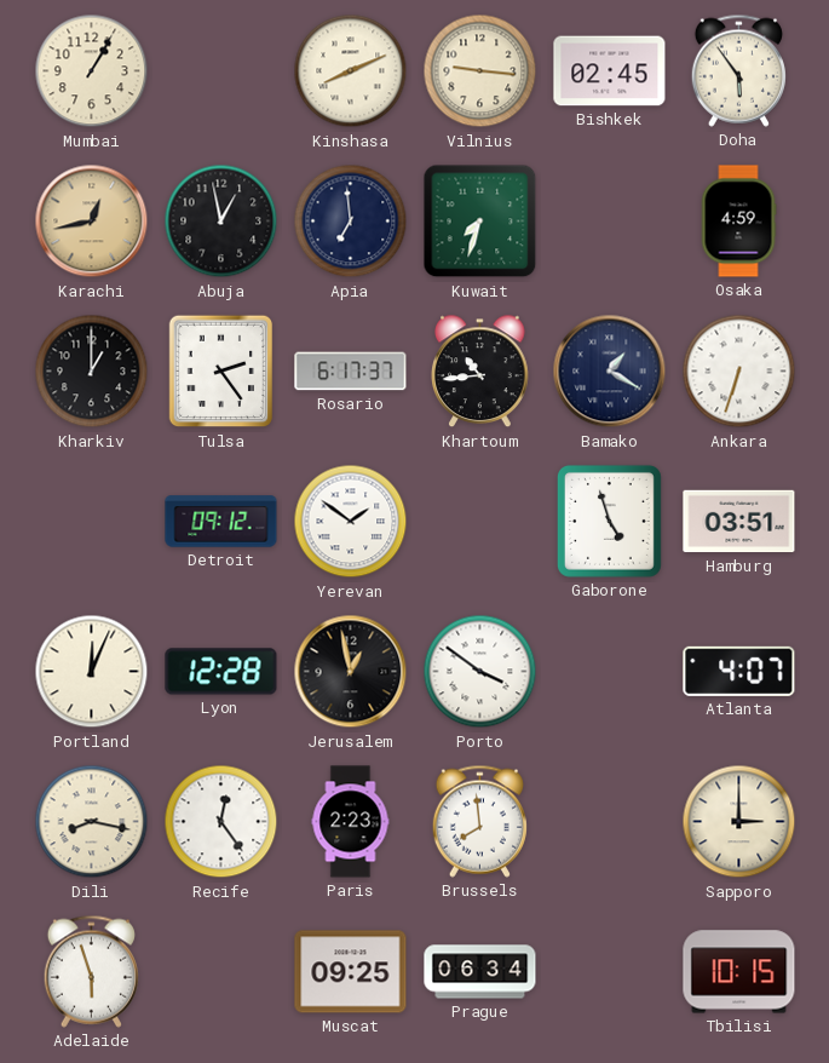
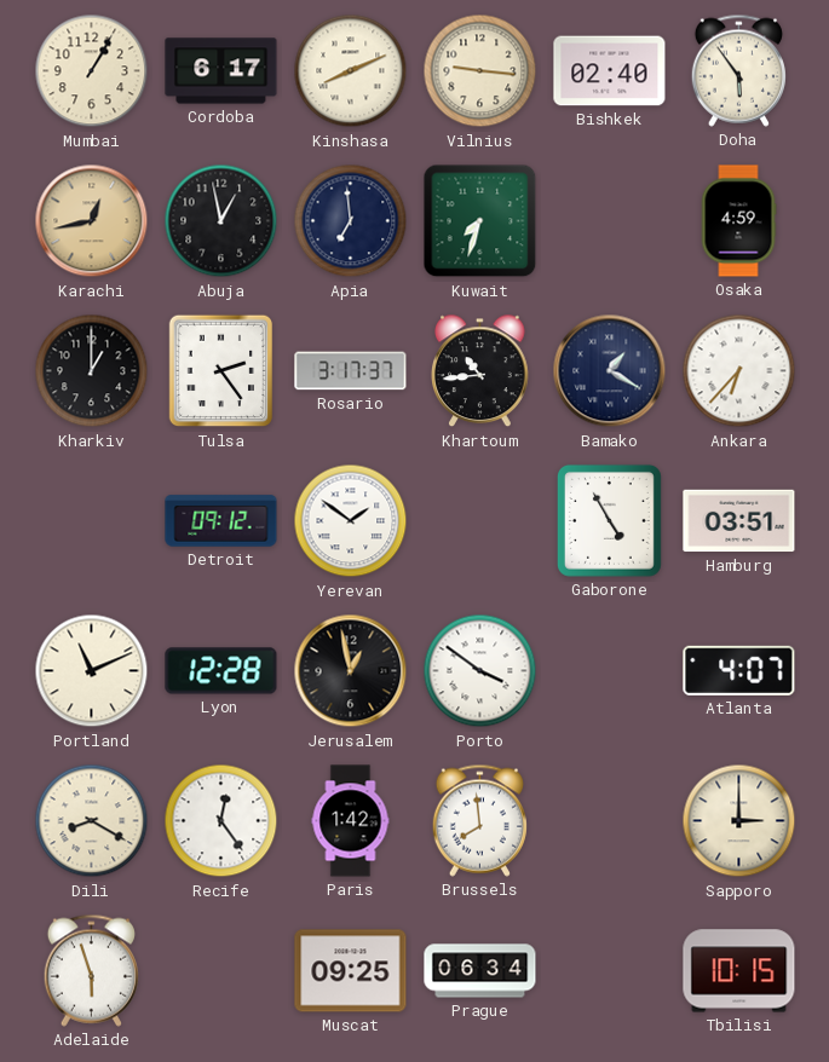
Cordoba: none -> 6:17
Bishkek: 02:45 -> 02:40
Rosario: 6:17 -> 3:17
Ankara: 6:33 -> 6:37
Gaborone: 4:57 -> 4:55
Portland: 12:04 -> 11:11
Dili: 8:17 -> 8:20
Paris: 2:23 -> 1:42
